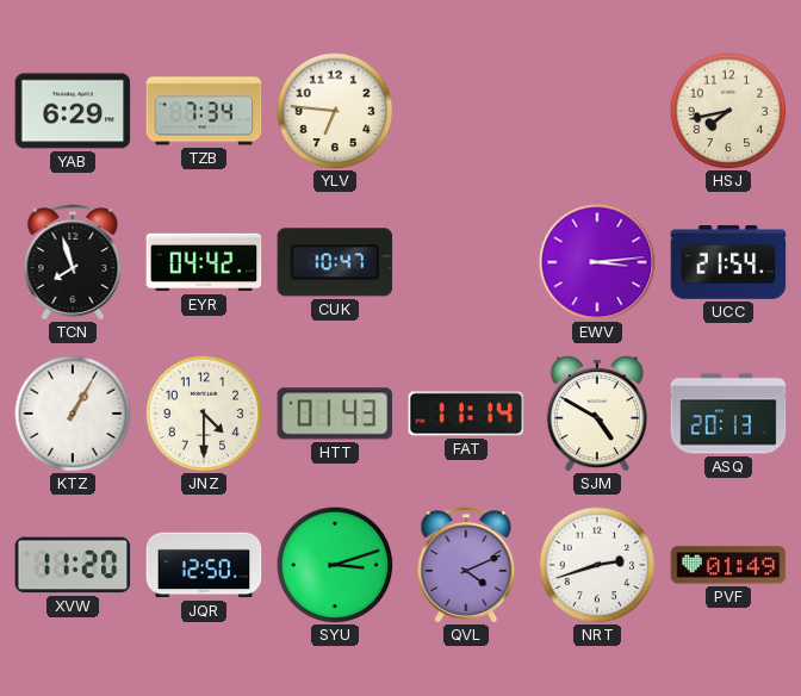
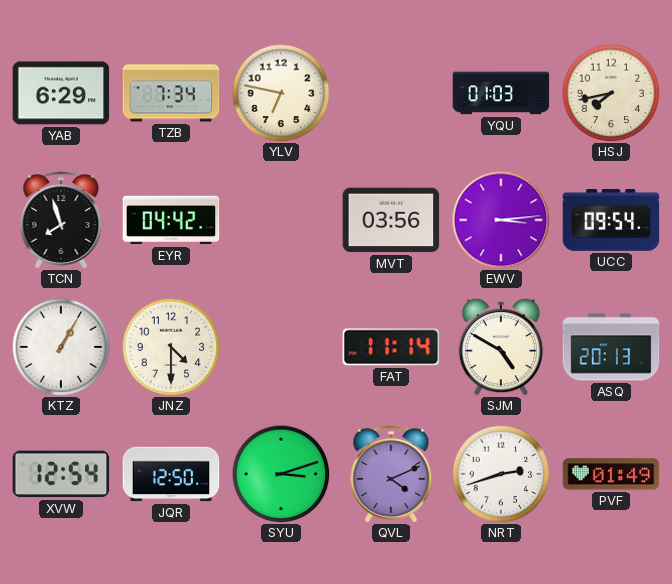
YLV: 6:46 -> 6:47
YQU: none -> 01:03
CUK: 10:47 -> none
MVT: none -> 03:56
UCC: 21:54 -> 09:54
HTT: 01:43 -> none
XVW: 11:20 -> 12:54
